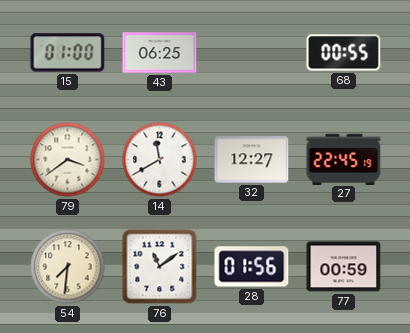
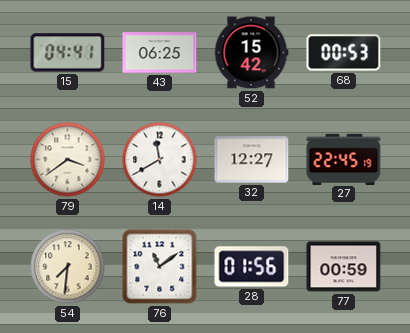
15: 01:00 -> 04:41
52: none -> 15:42
68: 00:55 -> 00:53
